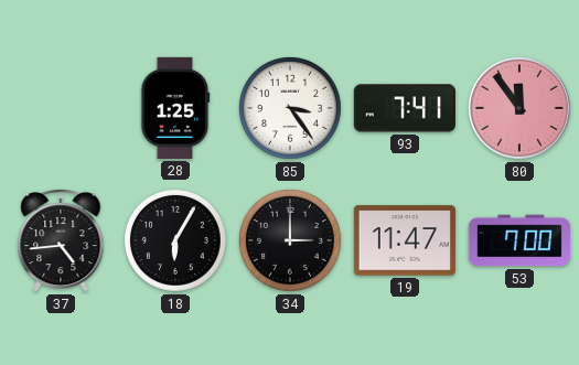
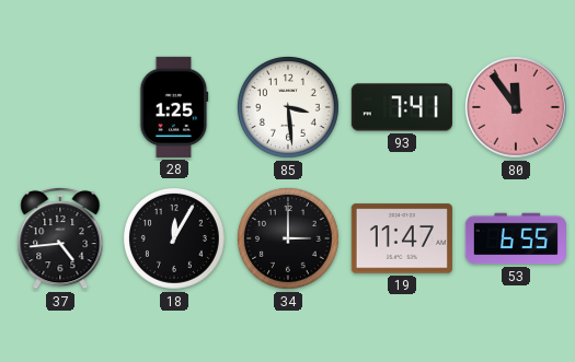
85: 3:24 -> 3:29
18: 6:05 -> 12:05
53: 7:00 -> 6:55
